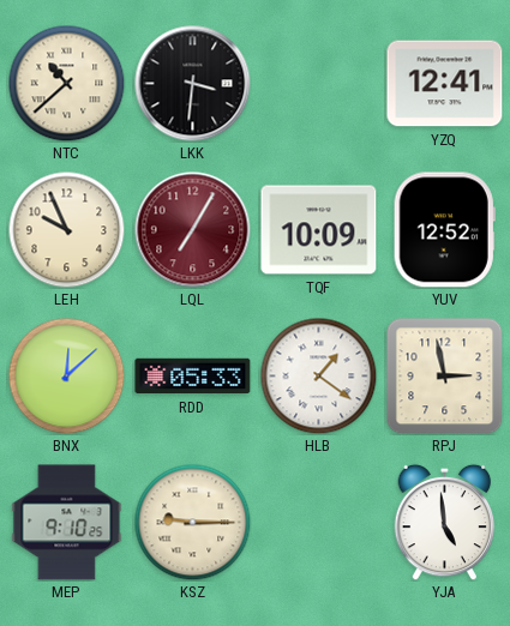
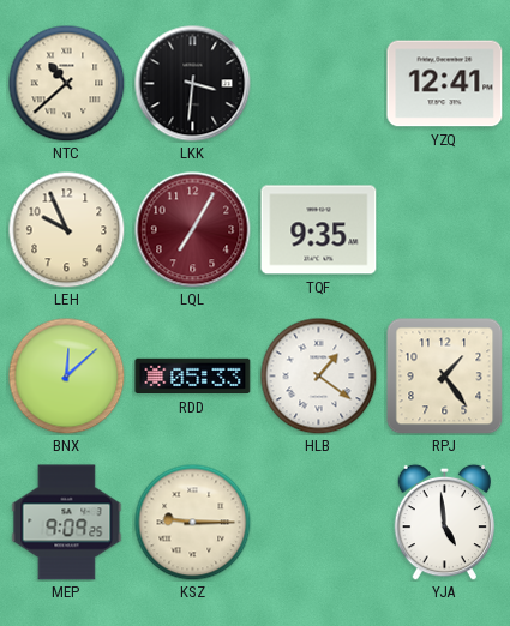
TQF: 10:09 -> 9:35
YUV: 12:52 -> none
RPJ: 2:58 -> 1:24
MEP: 9:10 -> 9:09
